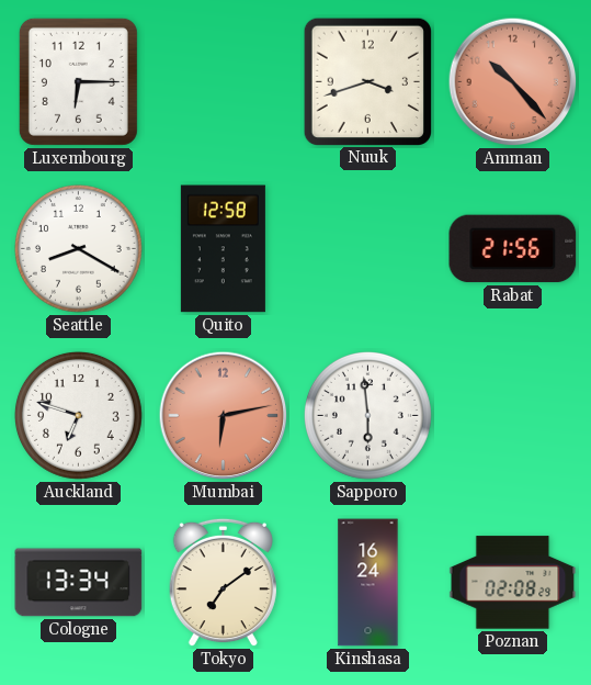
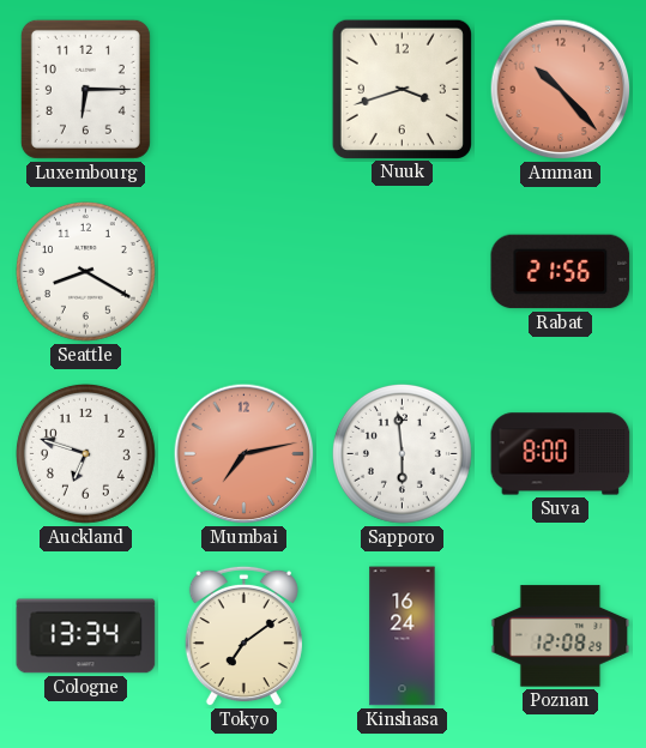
Quito: 12:58 -> none
Mumbai: 6:13 -> 7:13
Suva: none -> 8:00
Poznan: 02:08 -> 12:08
